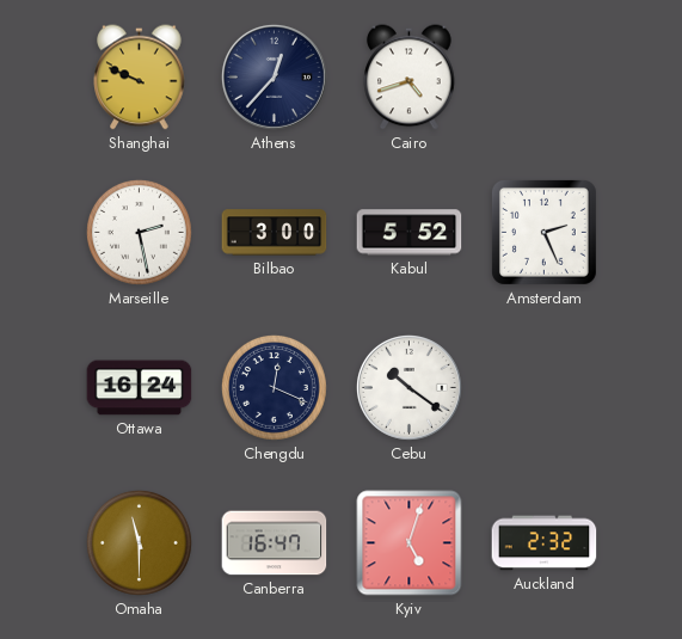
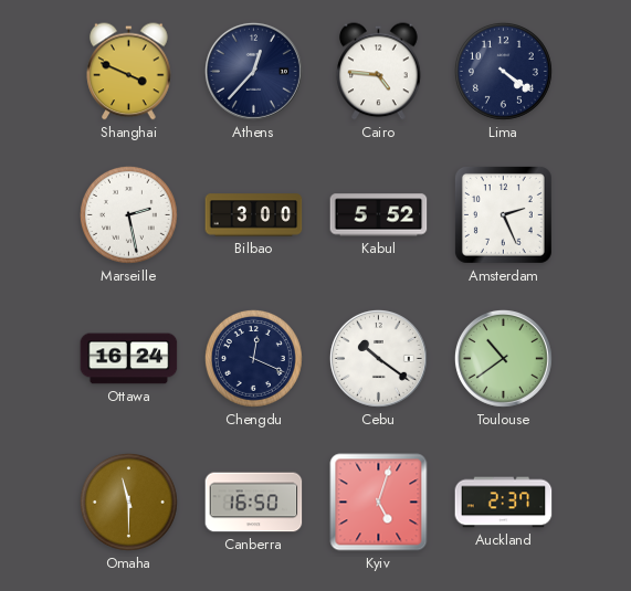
Shanghai: 9:49 -> 3:49
Cairo: 4:42 -> 4:46
Lima: none -> 4:21
Toulouse: none -> 10:39
Canberra: 16:47 -> 16:50
Auckland: 2:32 -> 2:37
